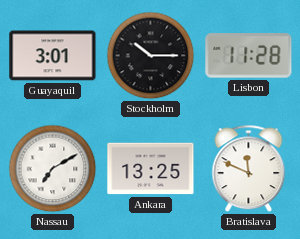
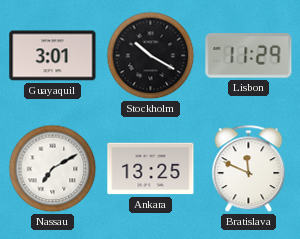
Stockholm: 10:15 -> 10:20
Lisbon: 11:28 -> 11:29
